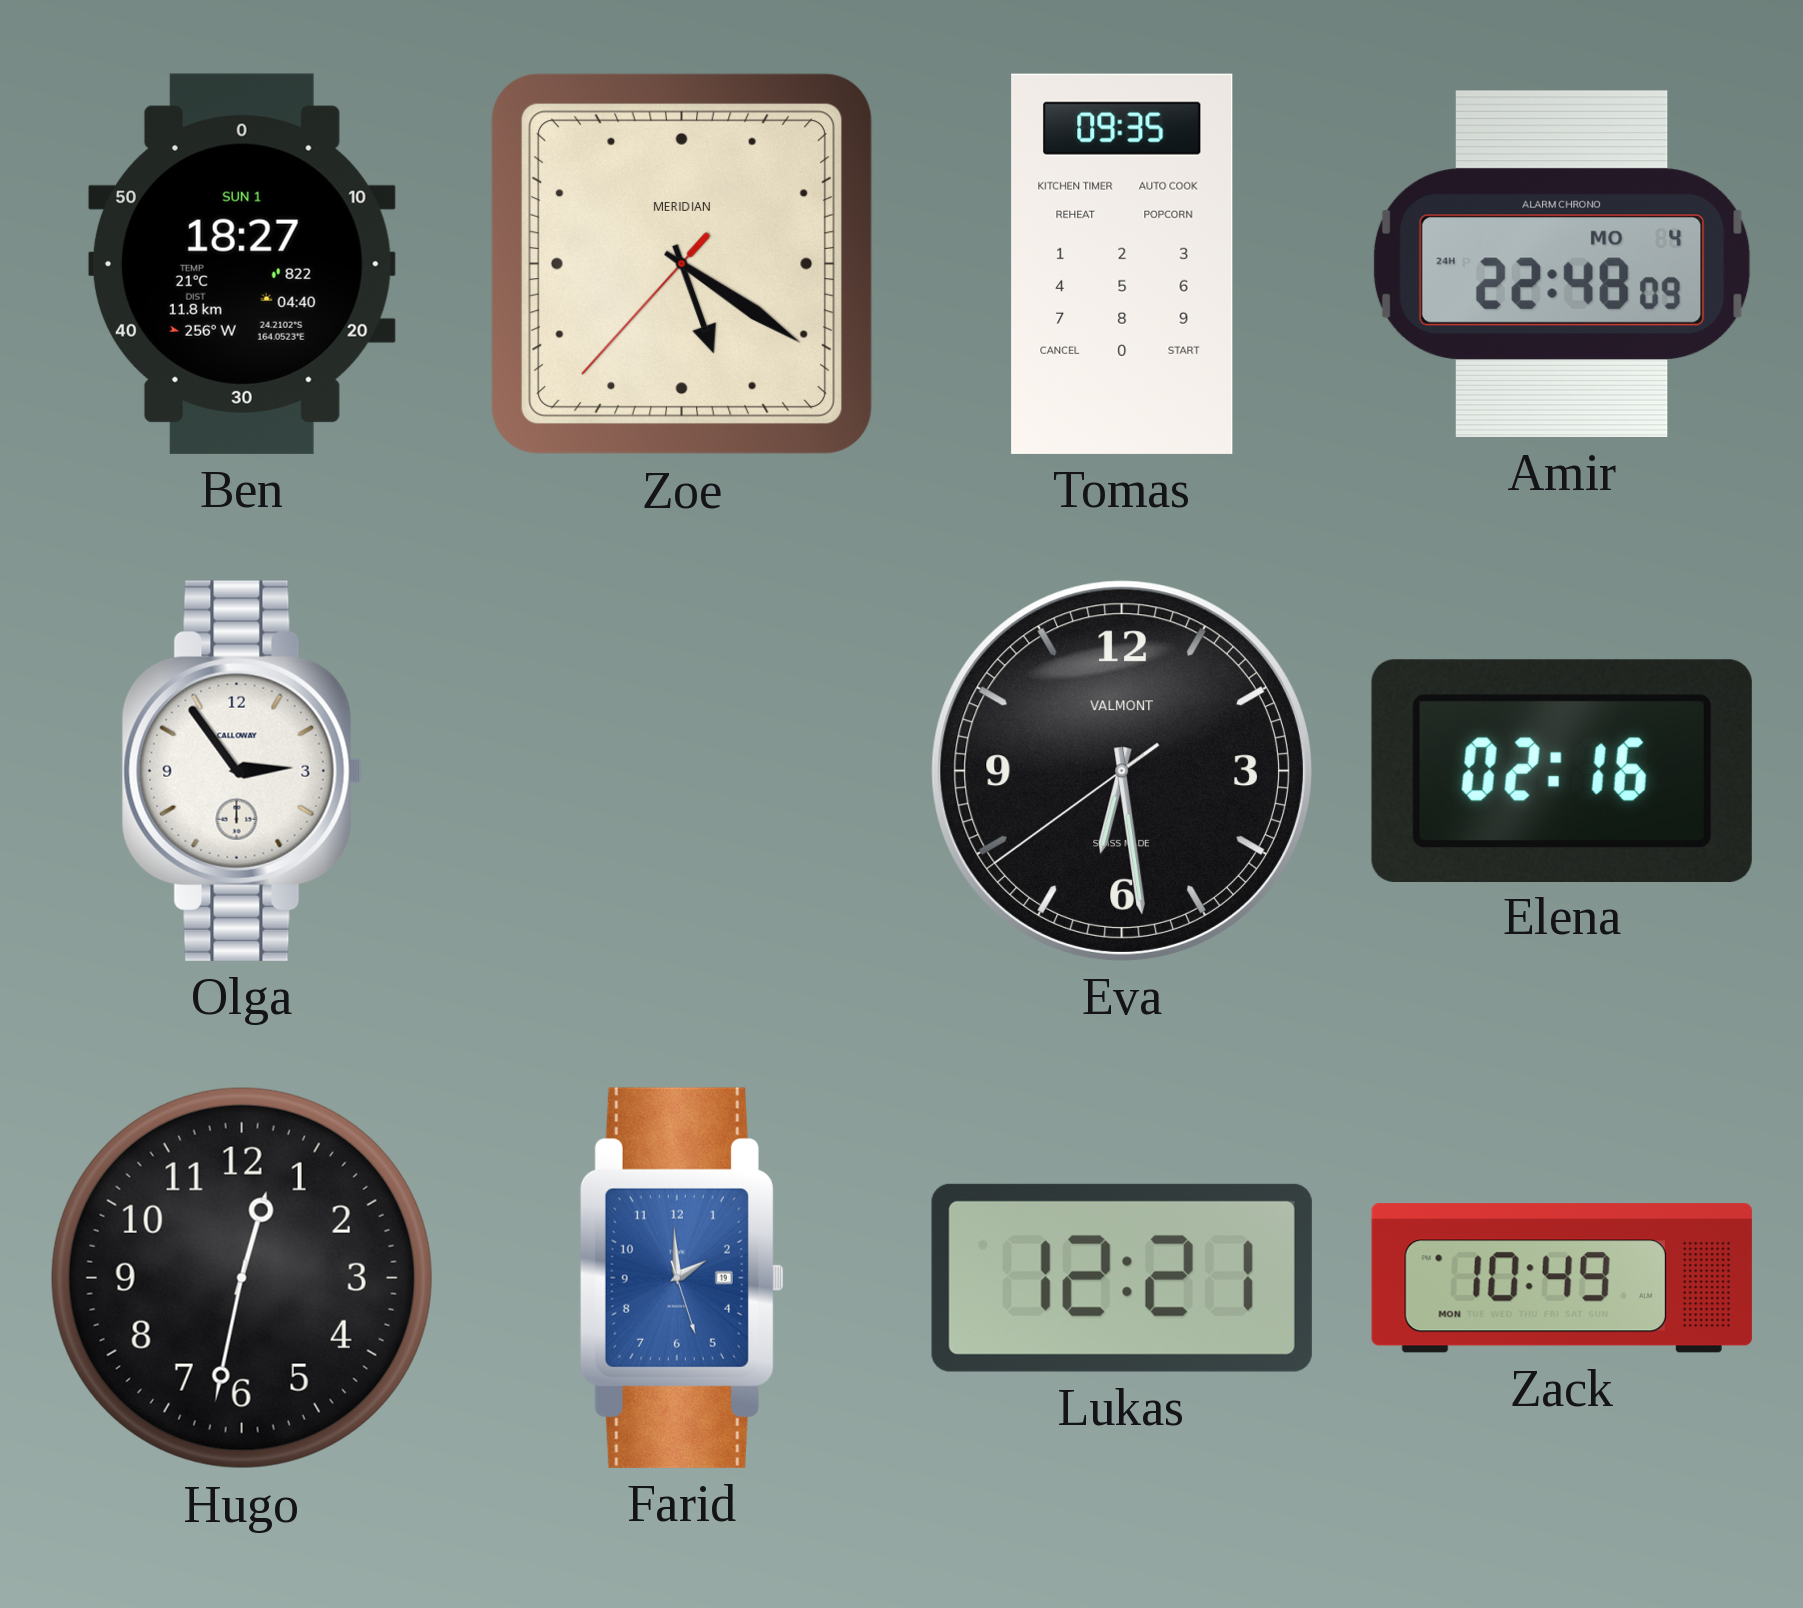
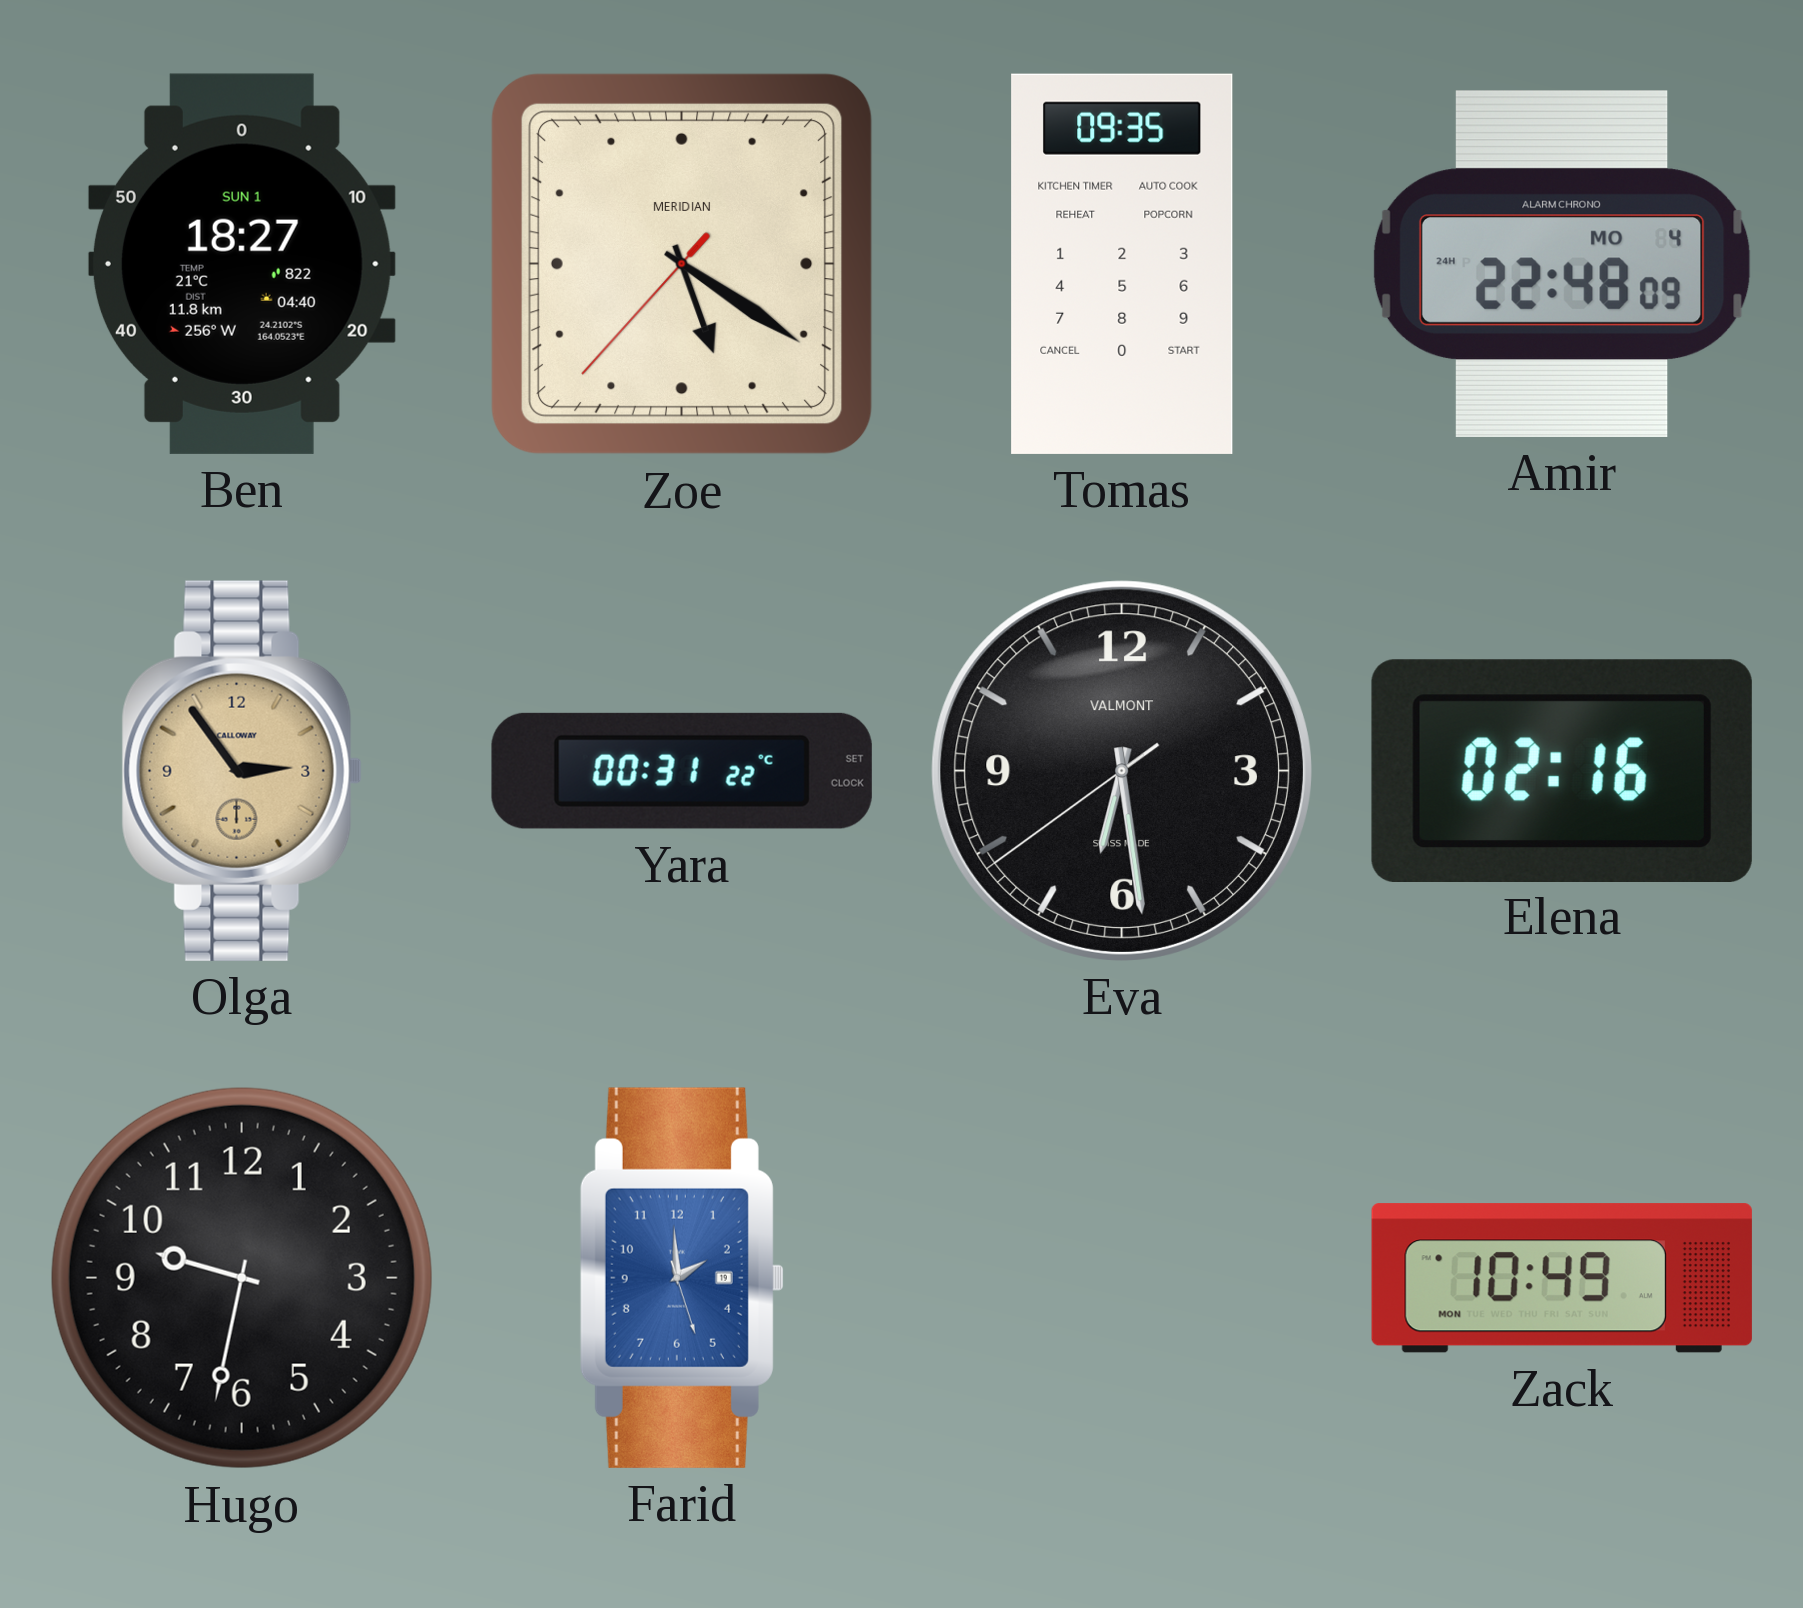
Olga dial: white -> champagne
Yara: none -> 00:31
Hugo: 12:32 -> 9:32
Lukas: 12:21 -> none
